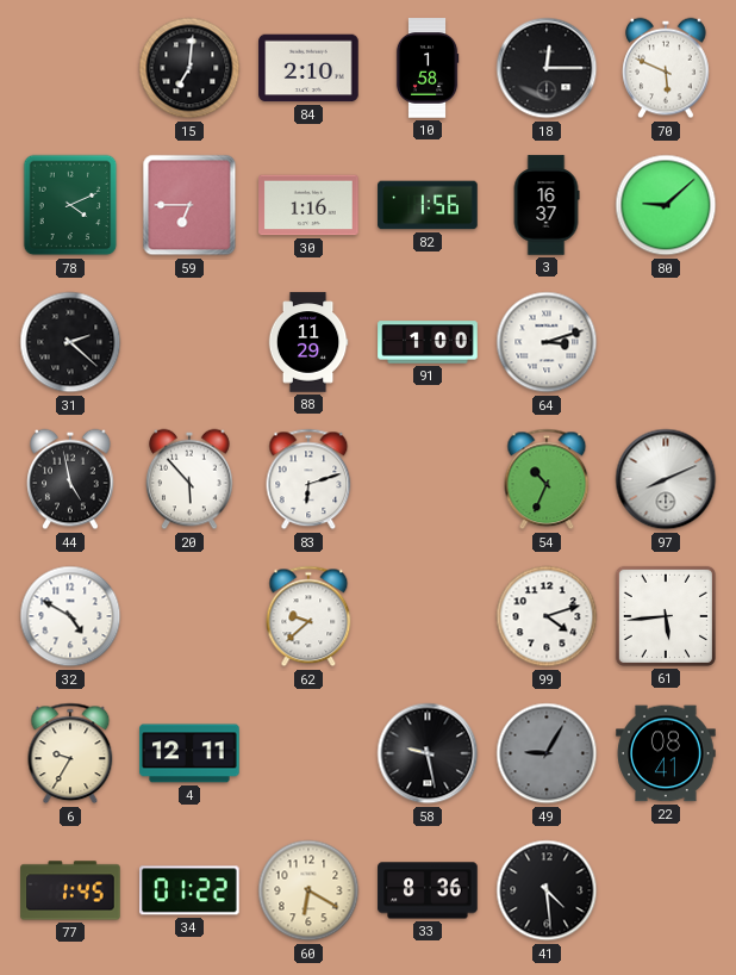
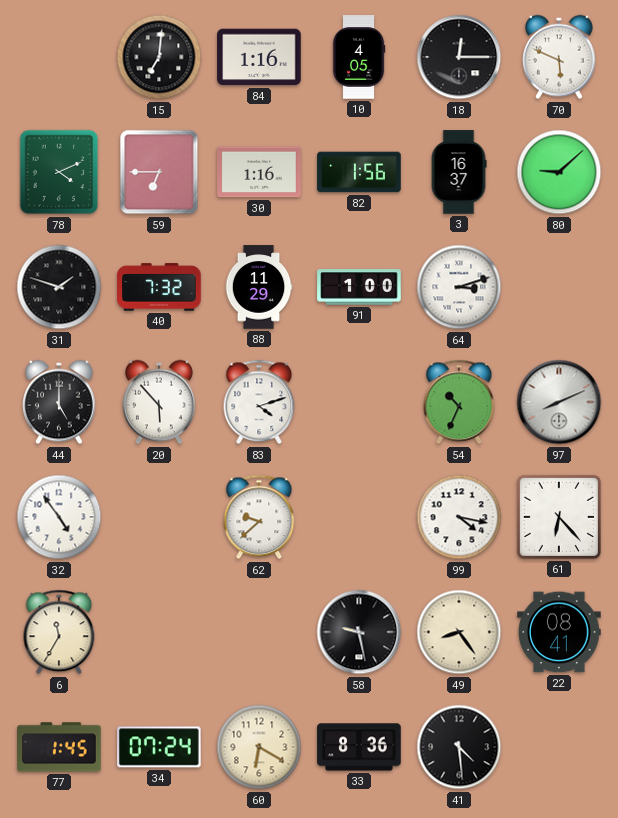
84: 2:10 -> 1:16
10: 1:58 -> 4:05
31: 2:22 -> 1:48
40: none -> 7:32
44: 4:58 -> 5:00
83: 6:12 -> 4:12
32: 4:50 -> 4:54
99: 4:12 -> 4:17
61: 5:44 -> 6:23
6: 9:35 -> 11:35
4: 12:11 -> none
49: 9:05 -> 8:24
49 dial: grey -> cream
34: 01:22 -> 07:24
